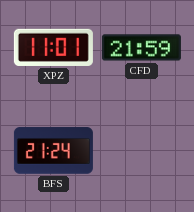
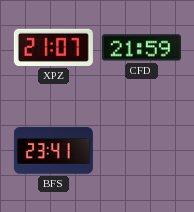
XPZ: 11:01 -> 21:07
BFS: 21:24 -> 23:41
